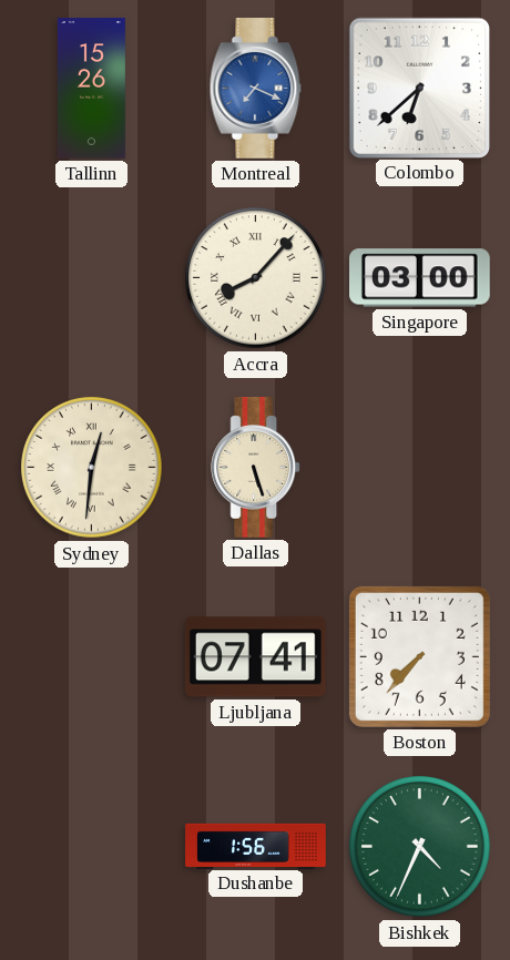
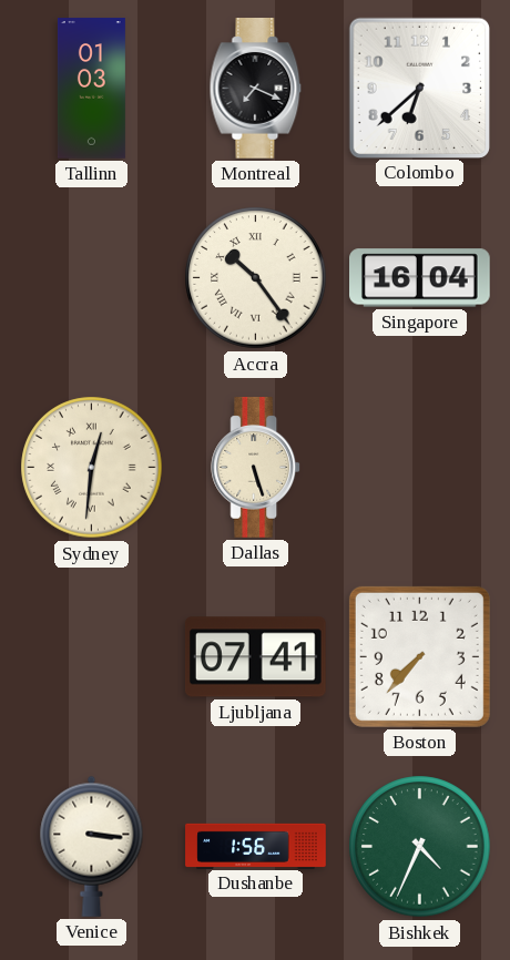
Tallinn: 15:26 -> 01:03
Montreal dial: blue -> black
Accra: 8:07 -> 10:24
Singapore: 03:00 -> 16:04
Venice: none -> 3:16
